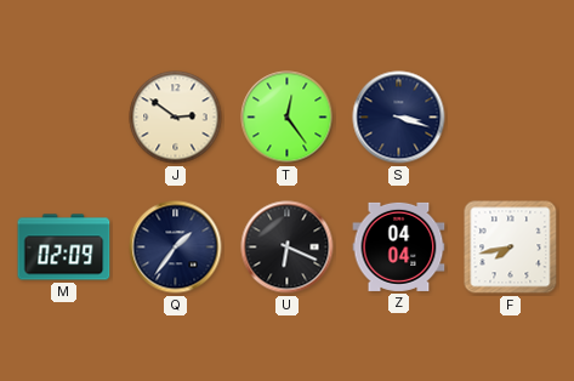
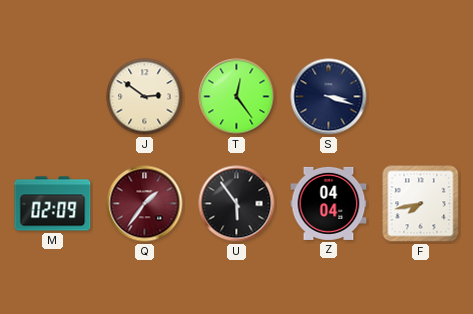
Q dial: navy -> burgundy
U: 6:19 -> 5:54
